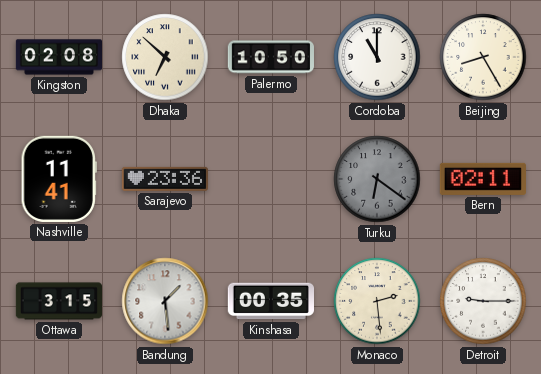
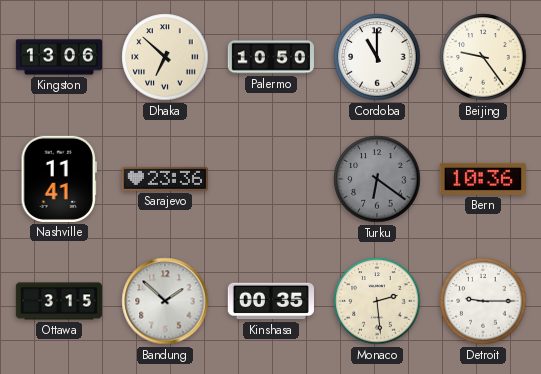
Kingston: 02:08 -> 13:06
Beijing: 8:25 -> 9:24
Bern: 02:11 -> 10:36
Bandung: 1:29 -> 1:52
